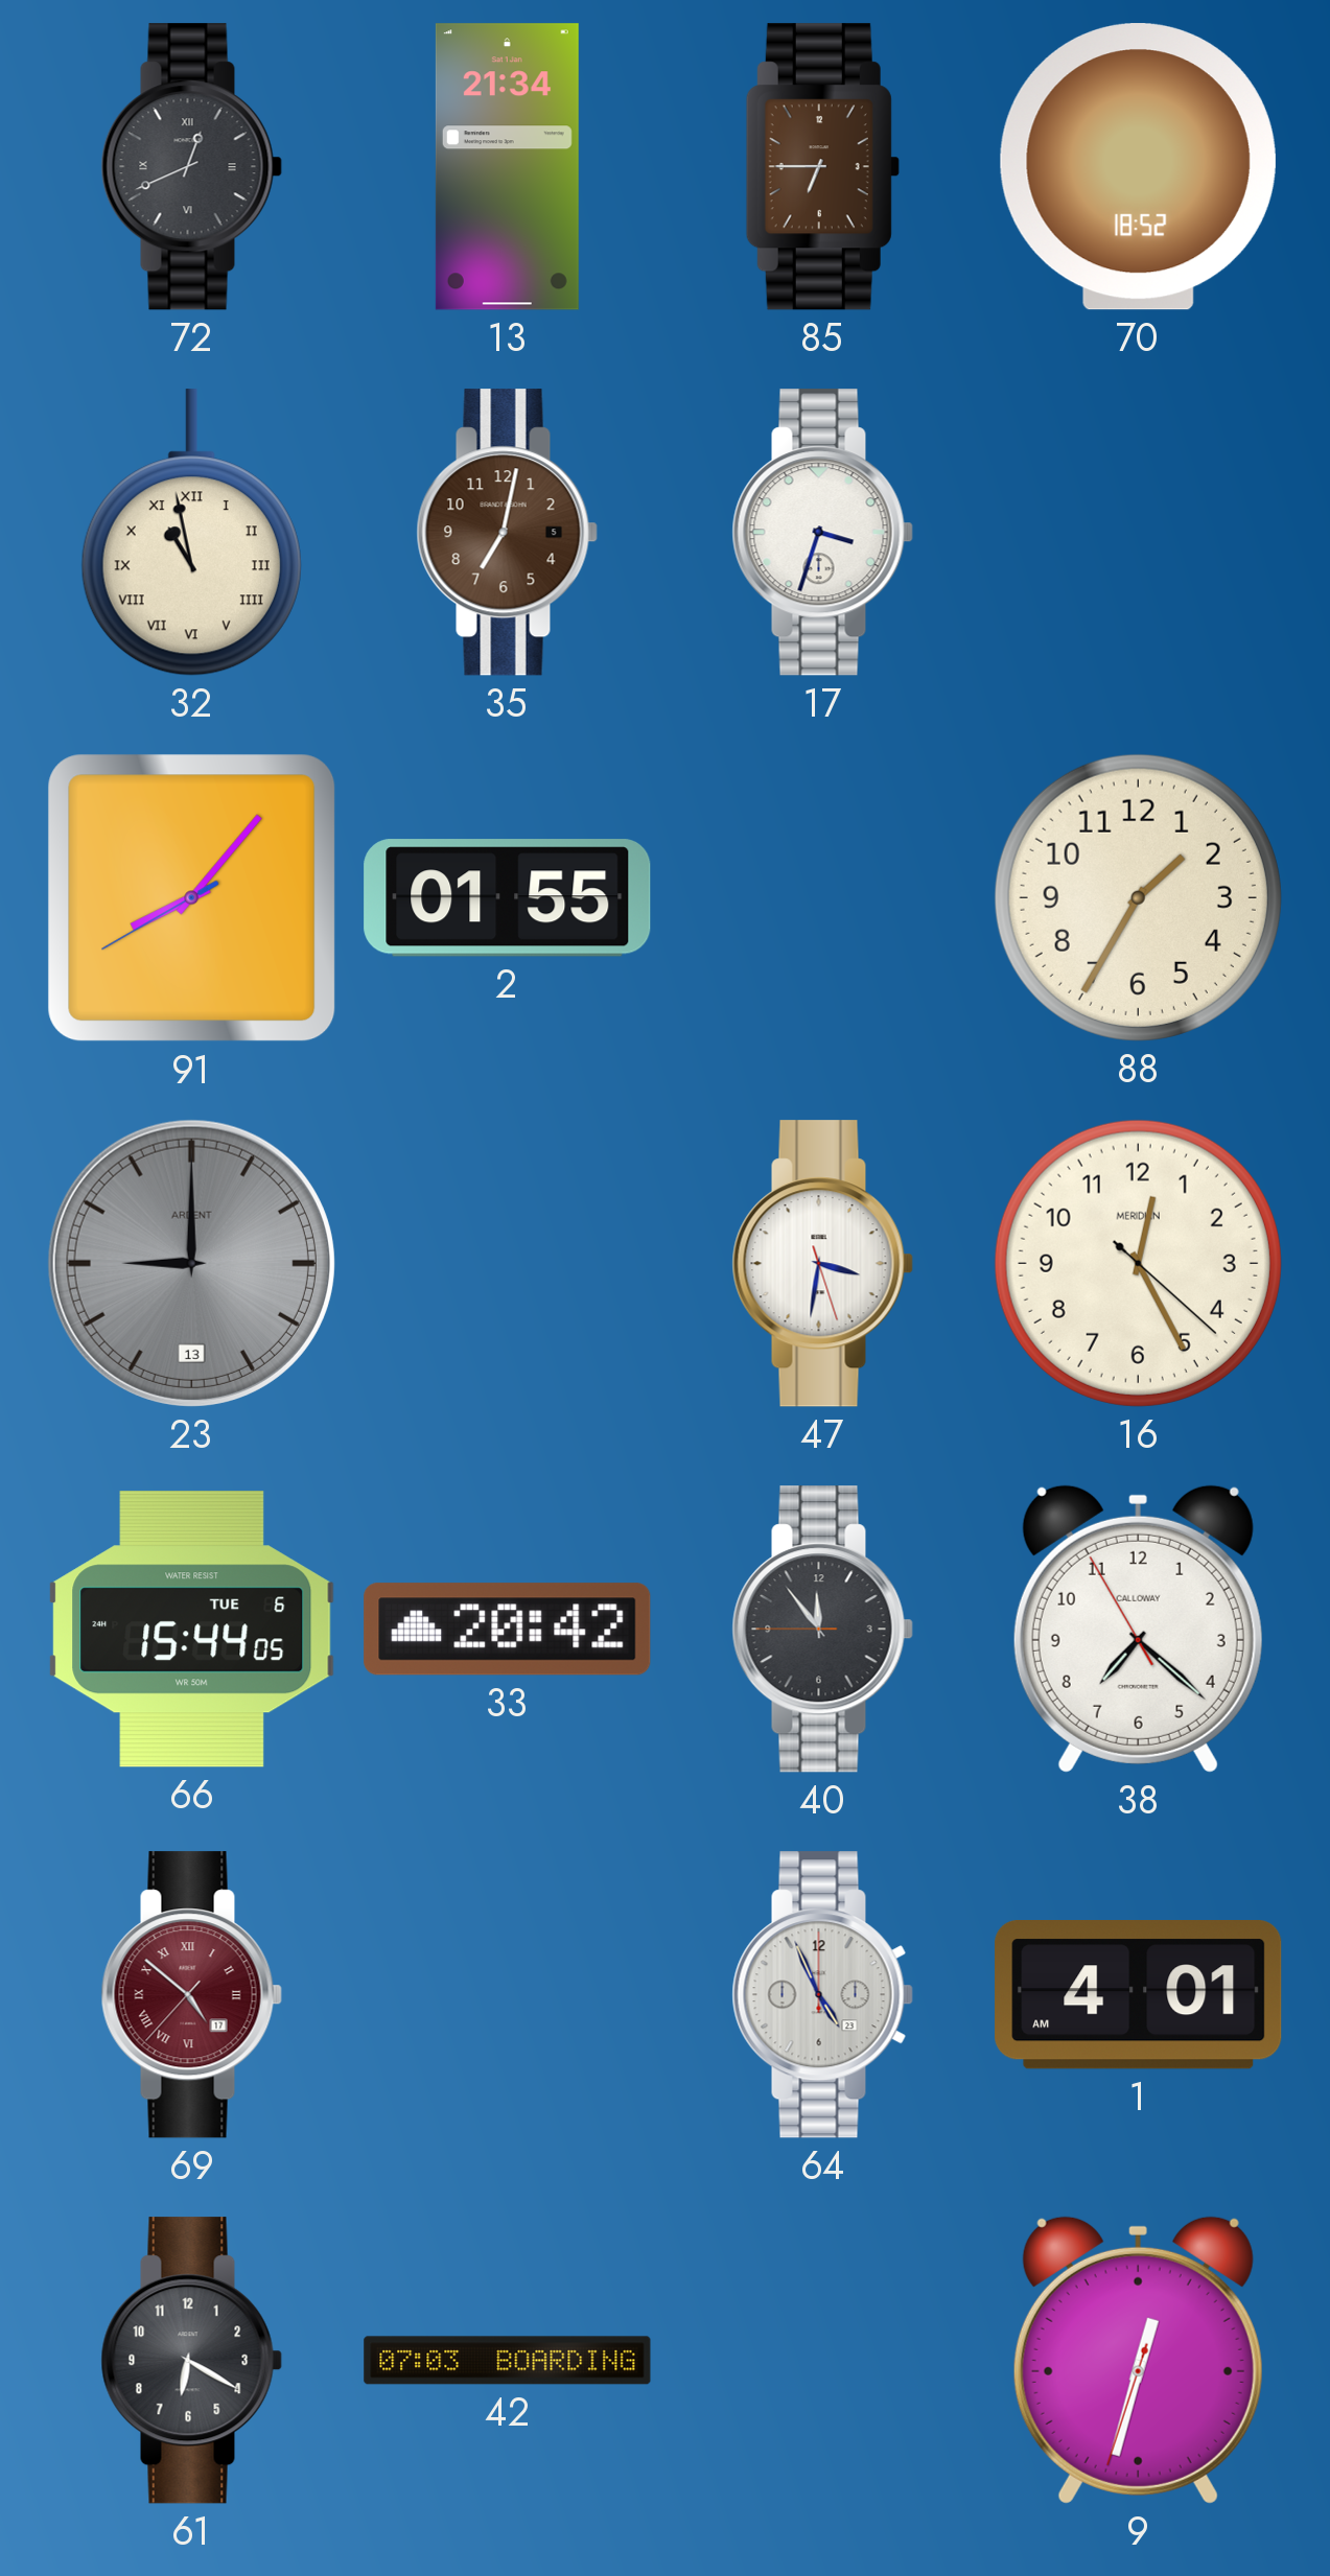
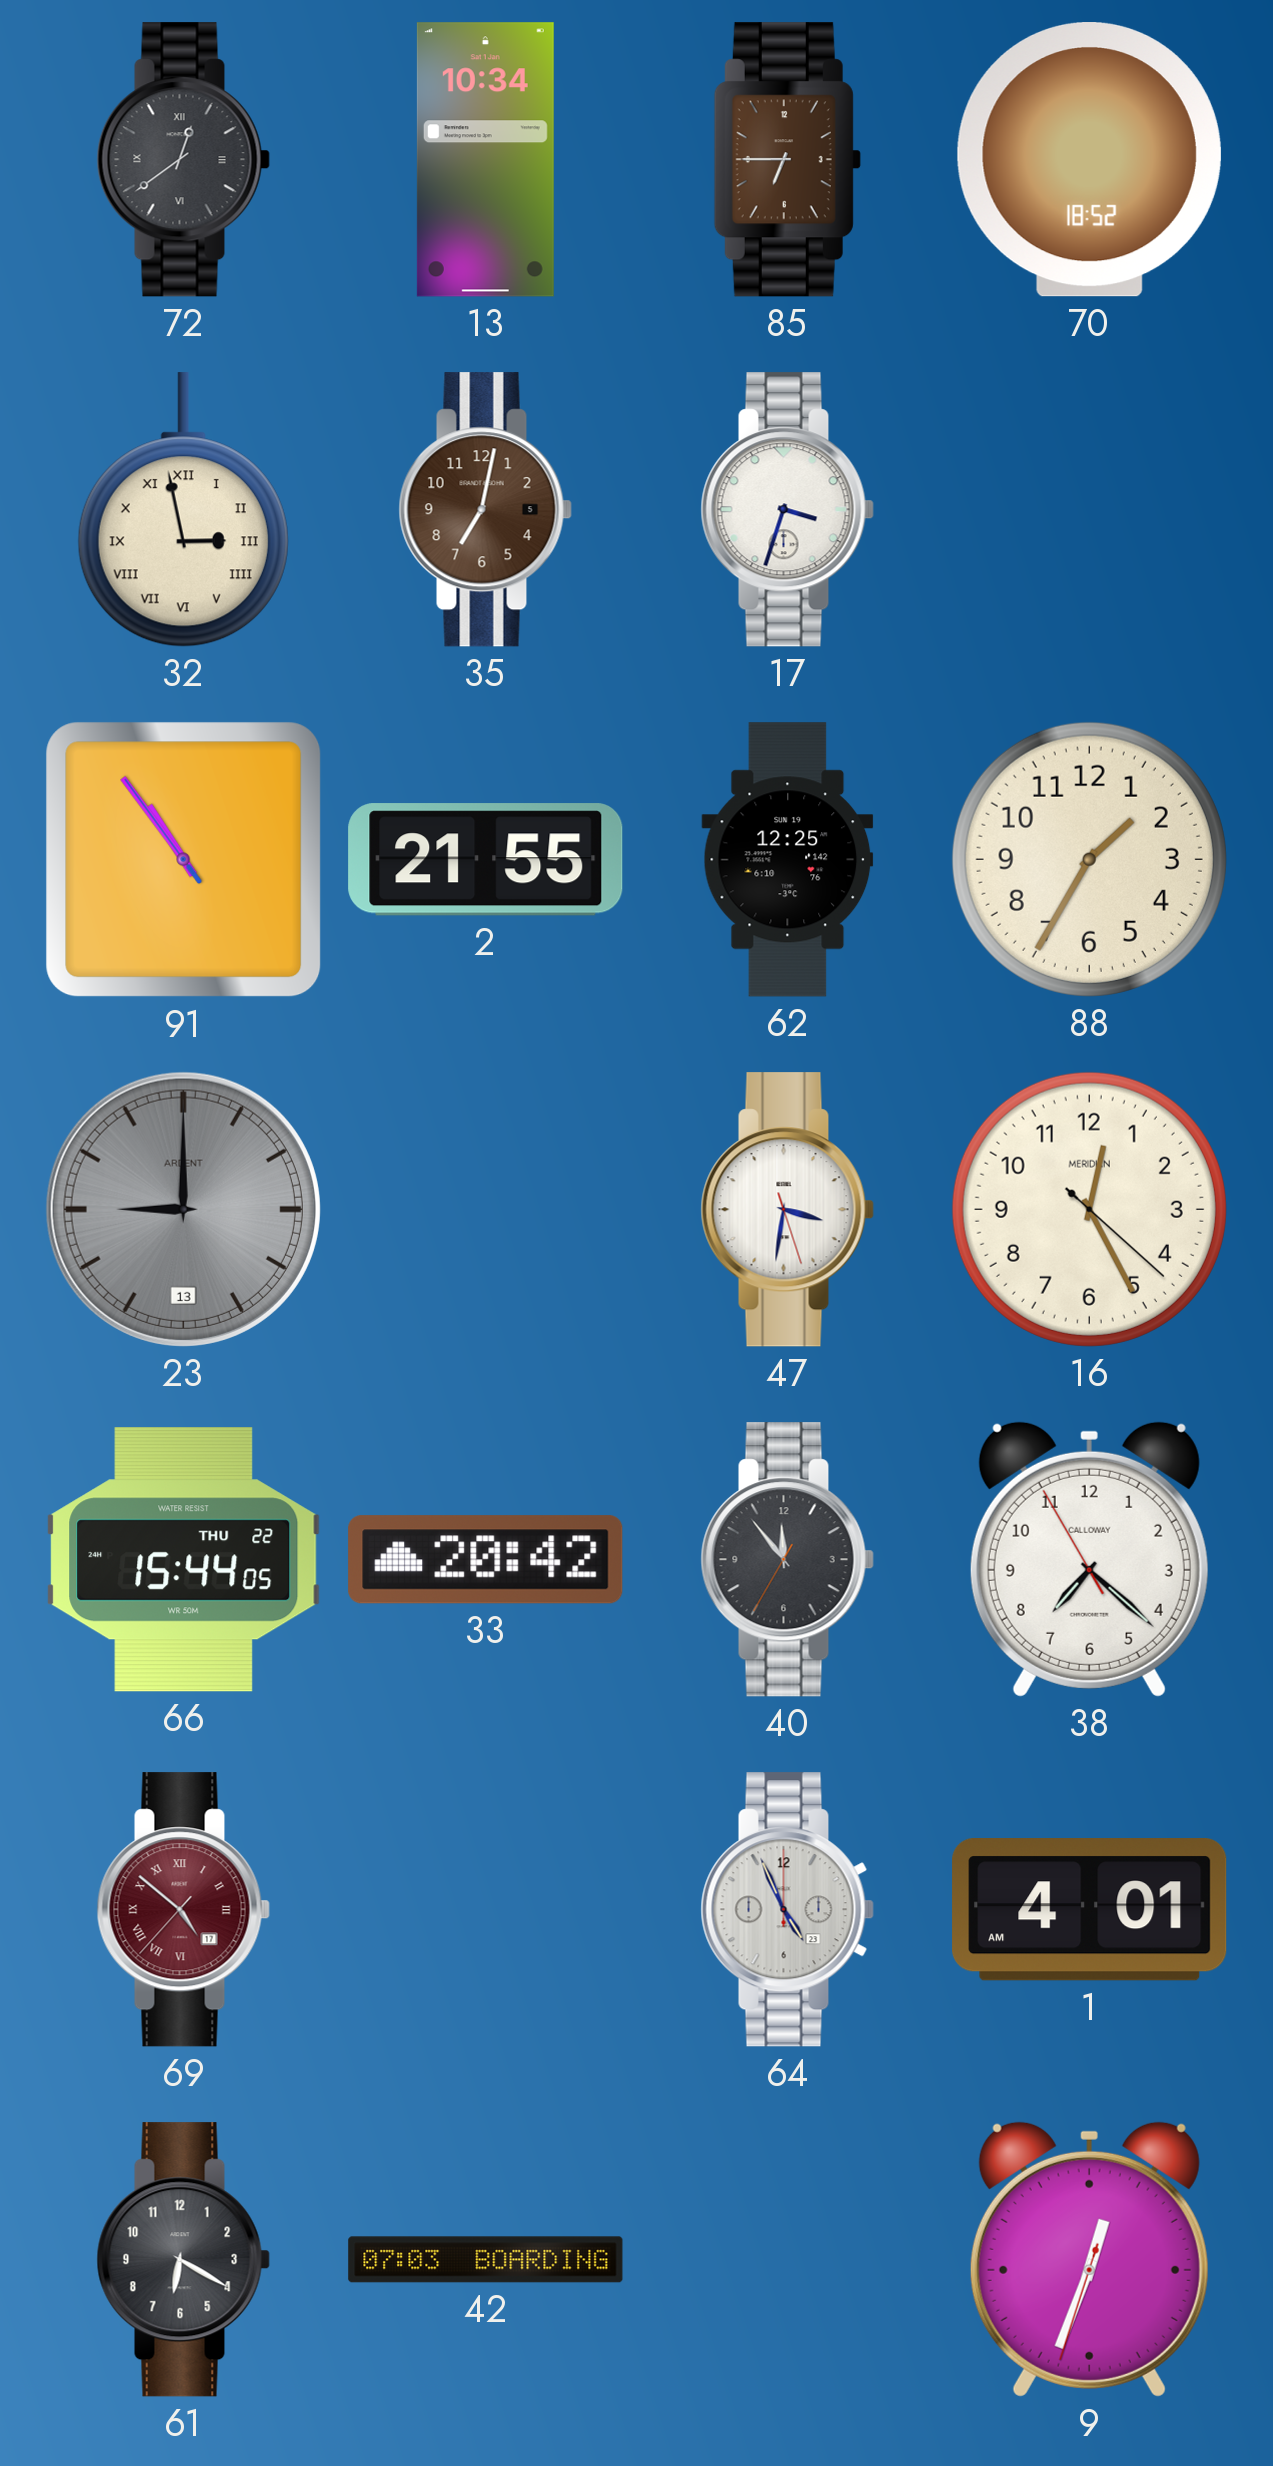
72: 12:41 -> 12:39
13: 21:34 -> 10:34
32: 10:58 -> 2:58
91: 8:06 -> 10:53
2: 01:55 -> 21:55
62: none -> 12:25
66 date: TUE 6 -> THU 22
40: 11:53:45 -> 11:53:35
9: 12:32 -> 12:33
